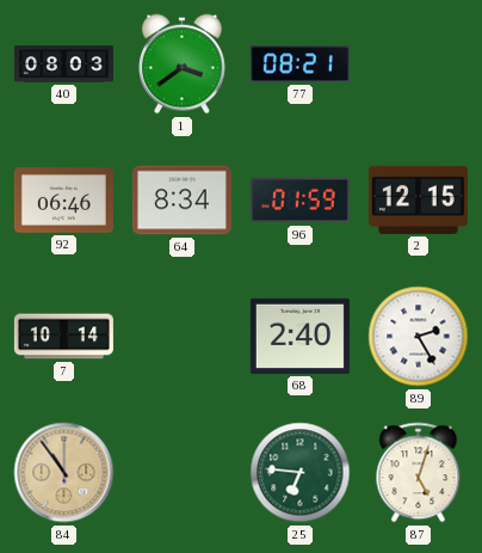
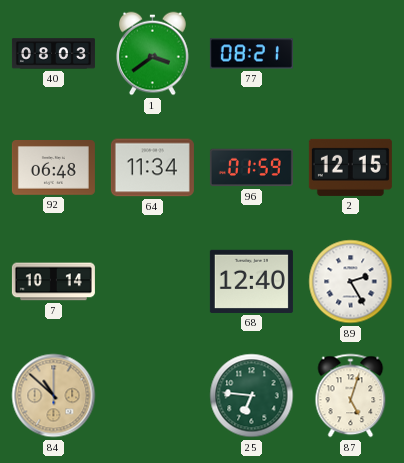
92: 06:46 -> 06:48
64: 8:34 -> 11:34
68: 2:40 -> 12:40
84: 10:54 -> 10:52
